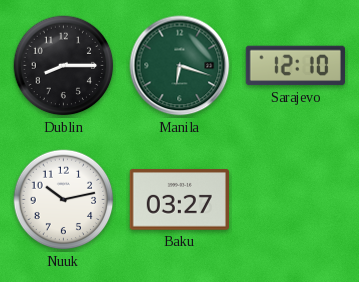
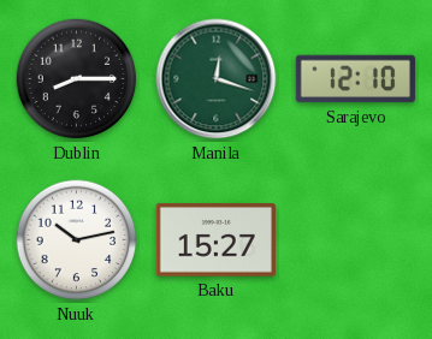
Manila: 6:18 -> 12:18
Baku: 03:27 -> 15:27
